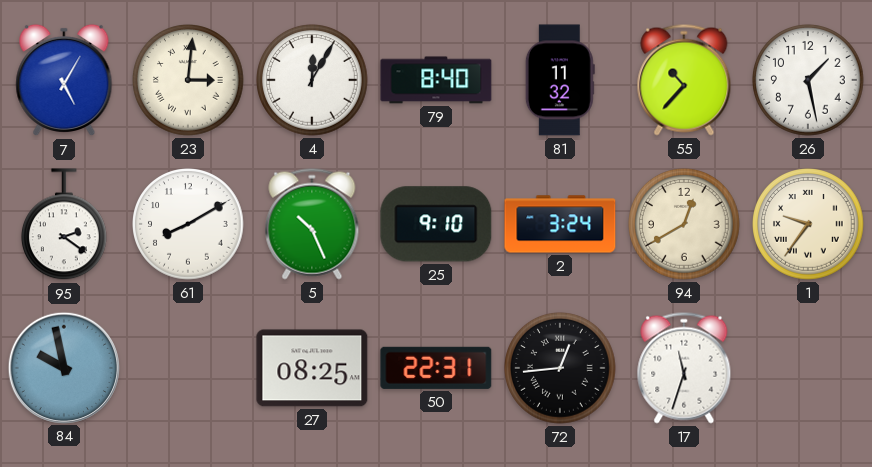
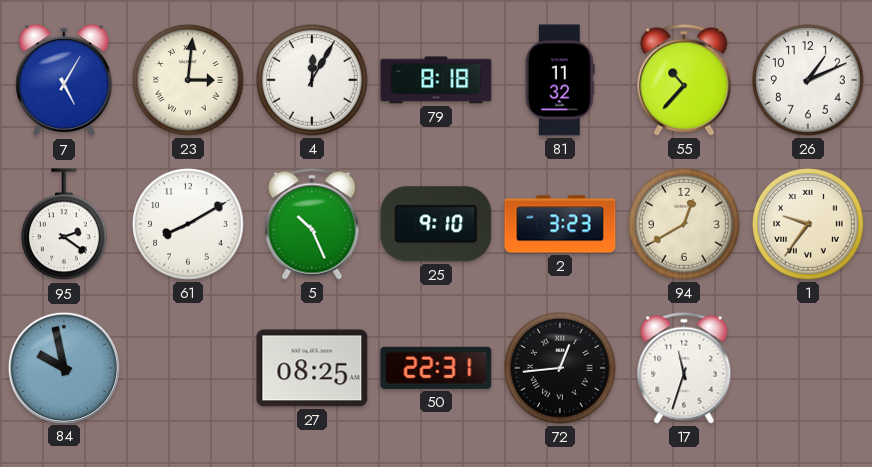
79: 8:40 -> 8:18
26: 1:28 -> 1:11
2: 3:24 -> 3:23
